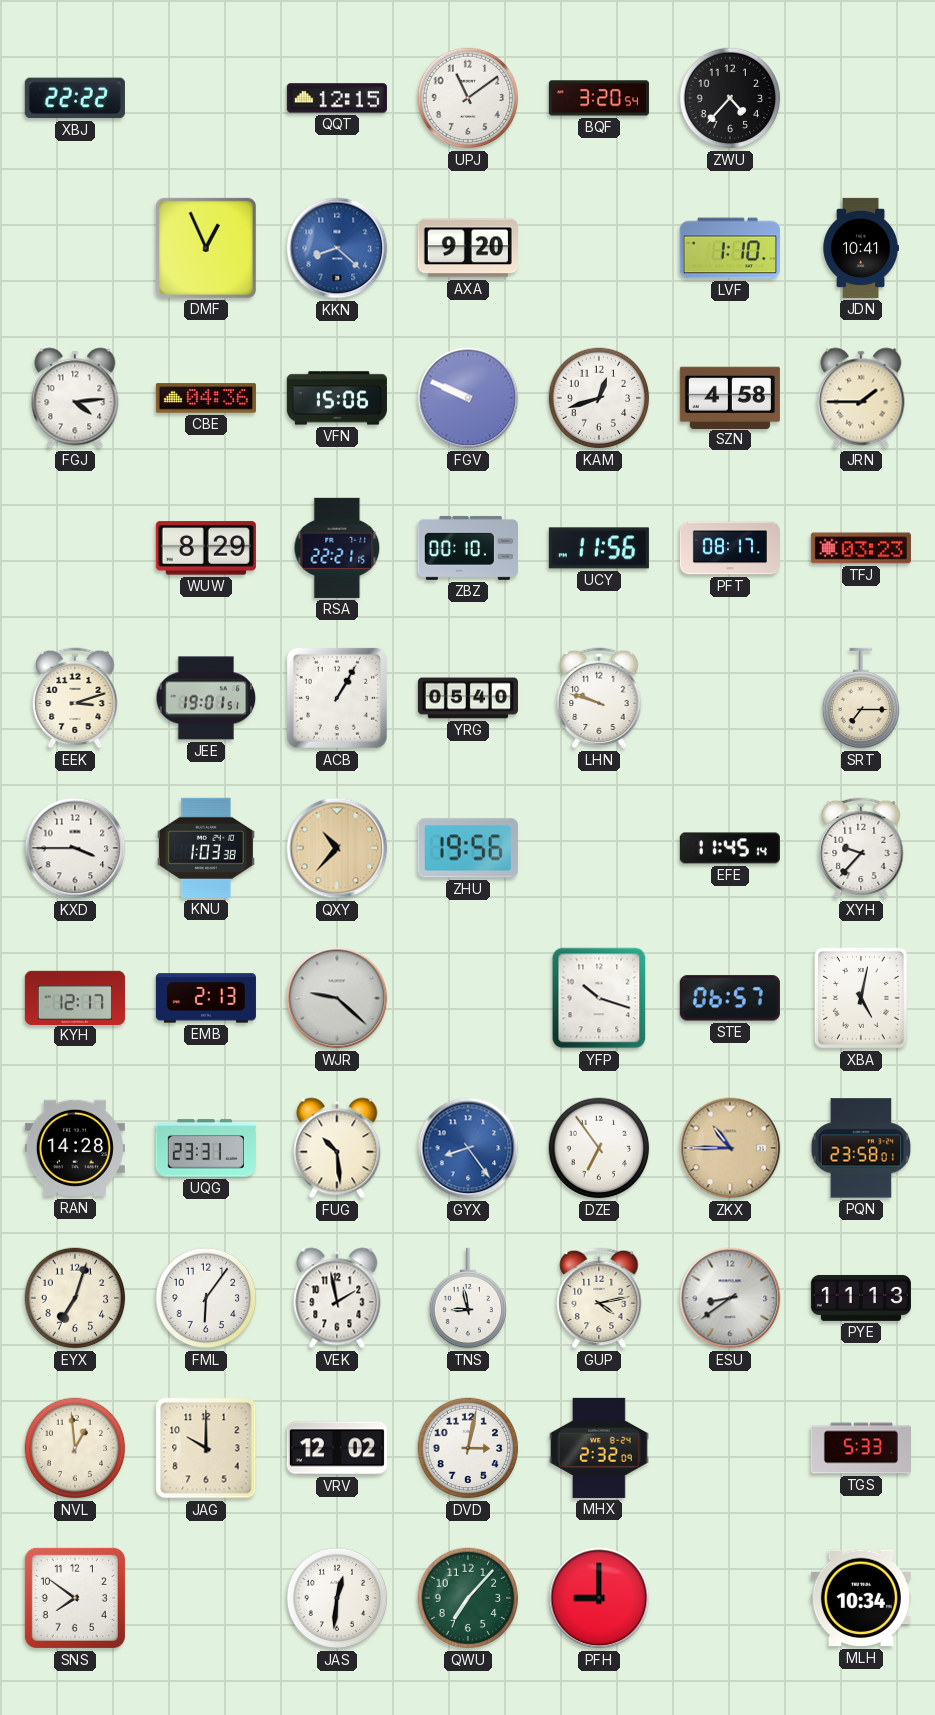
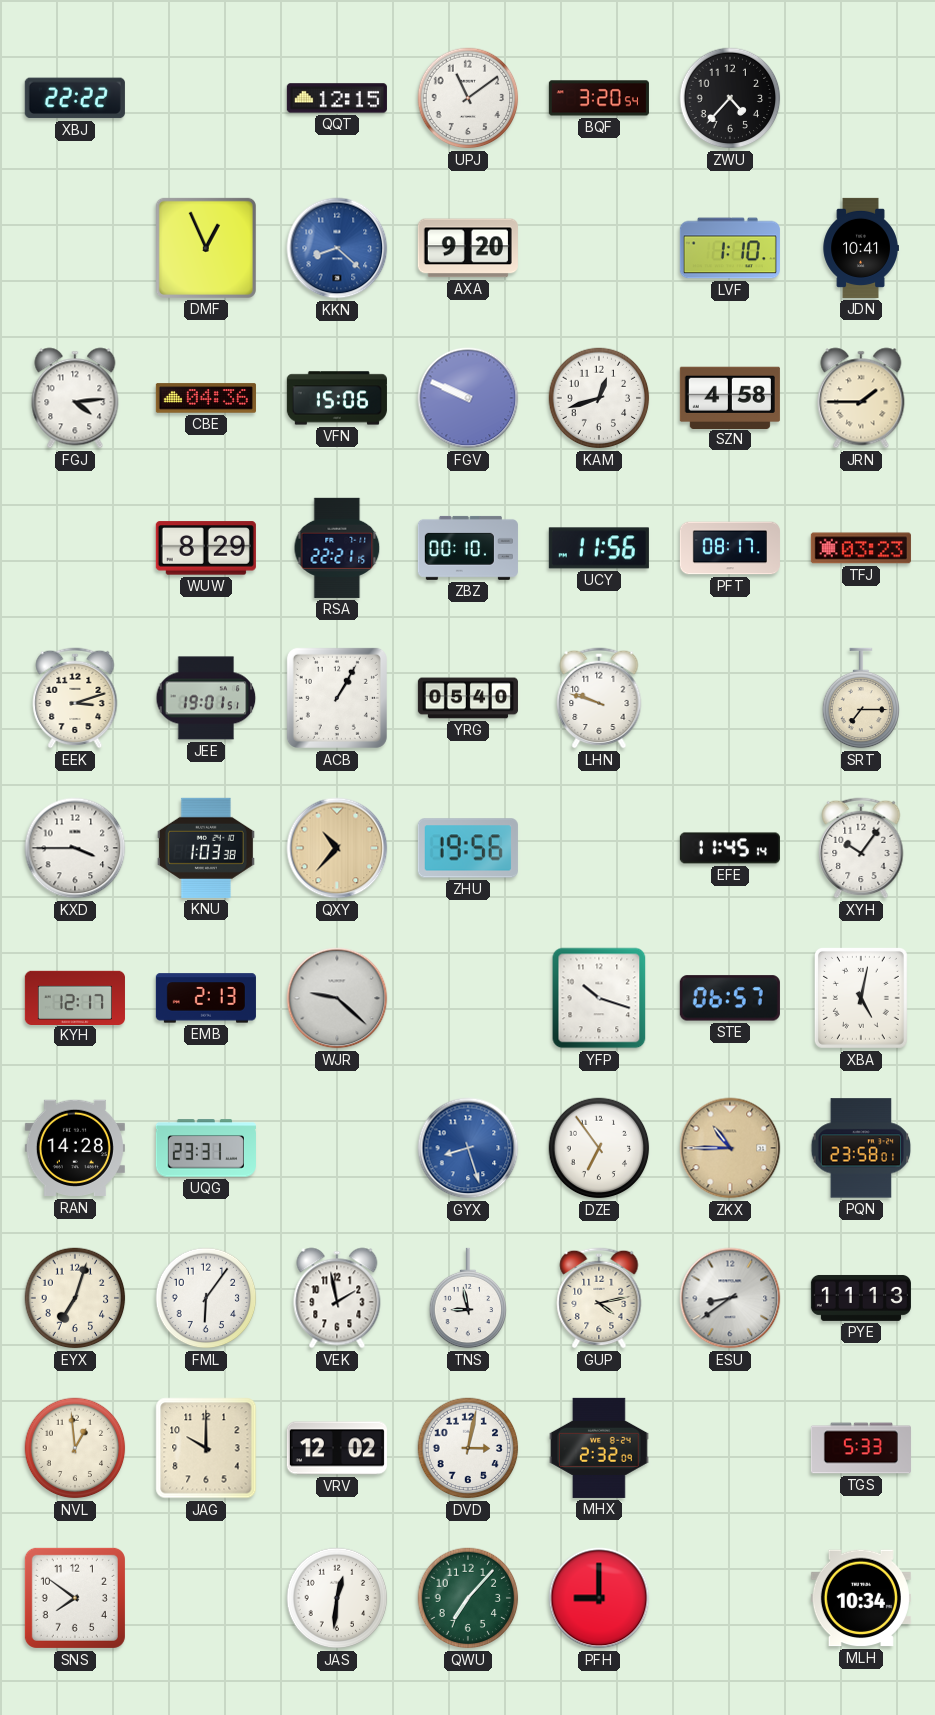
XYH: 9:37 -> 10:06
FUG: 10:29 -> none
GYX: 8:24 -> 8:27
